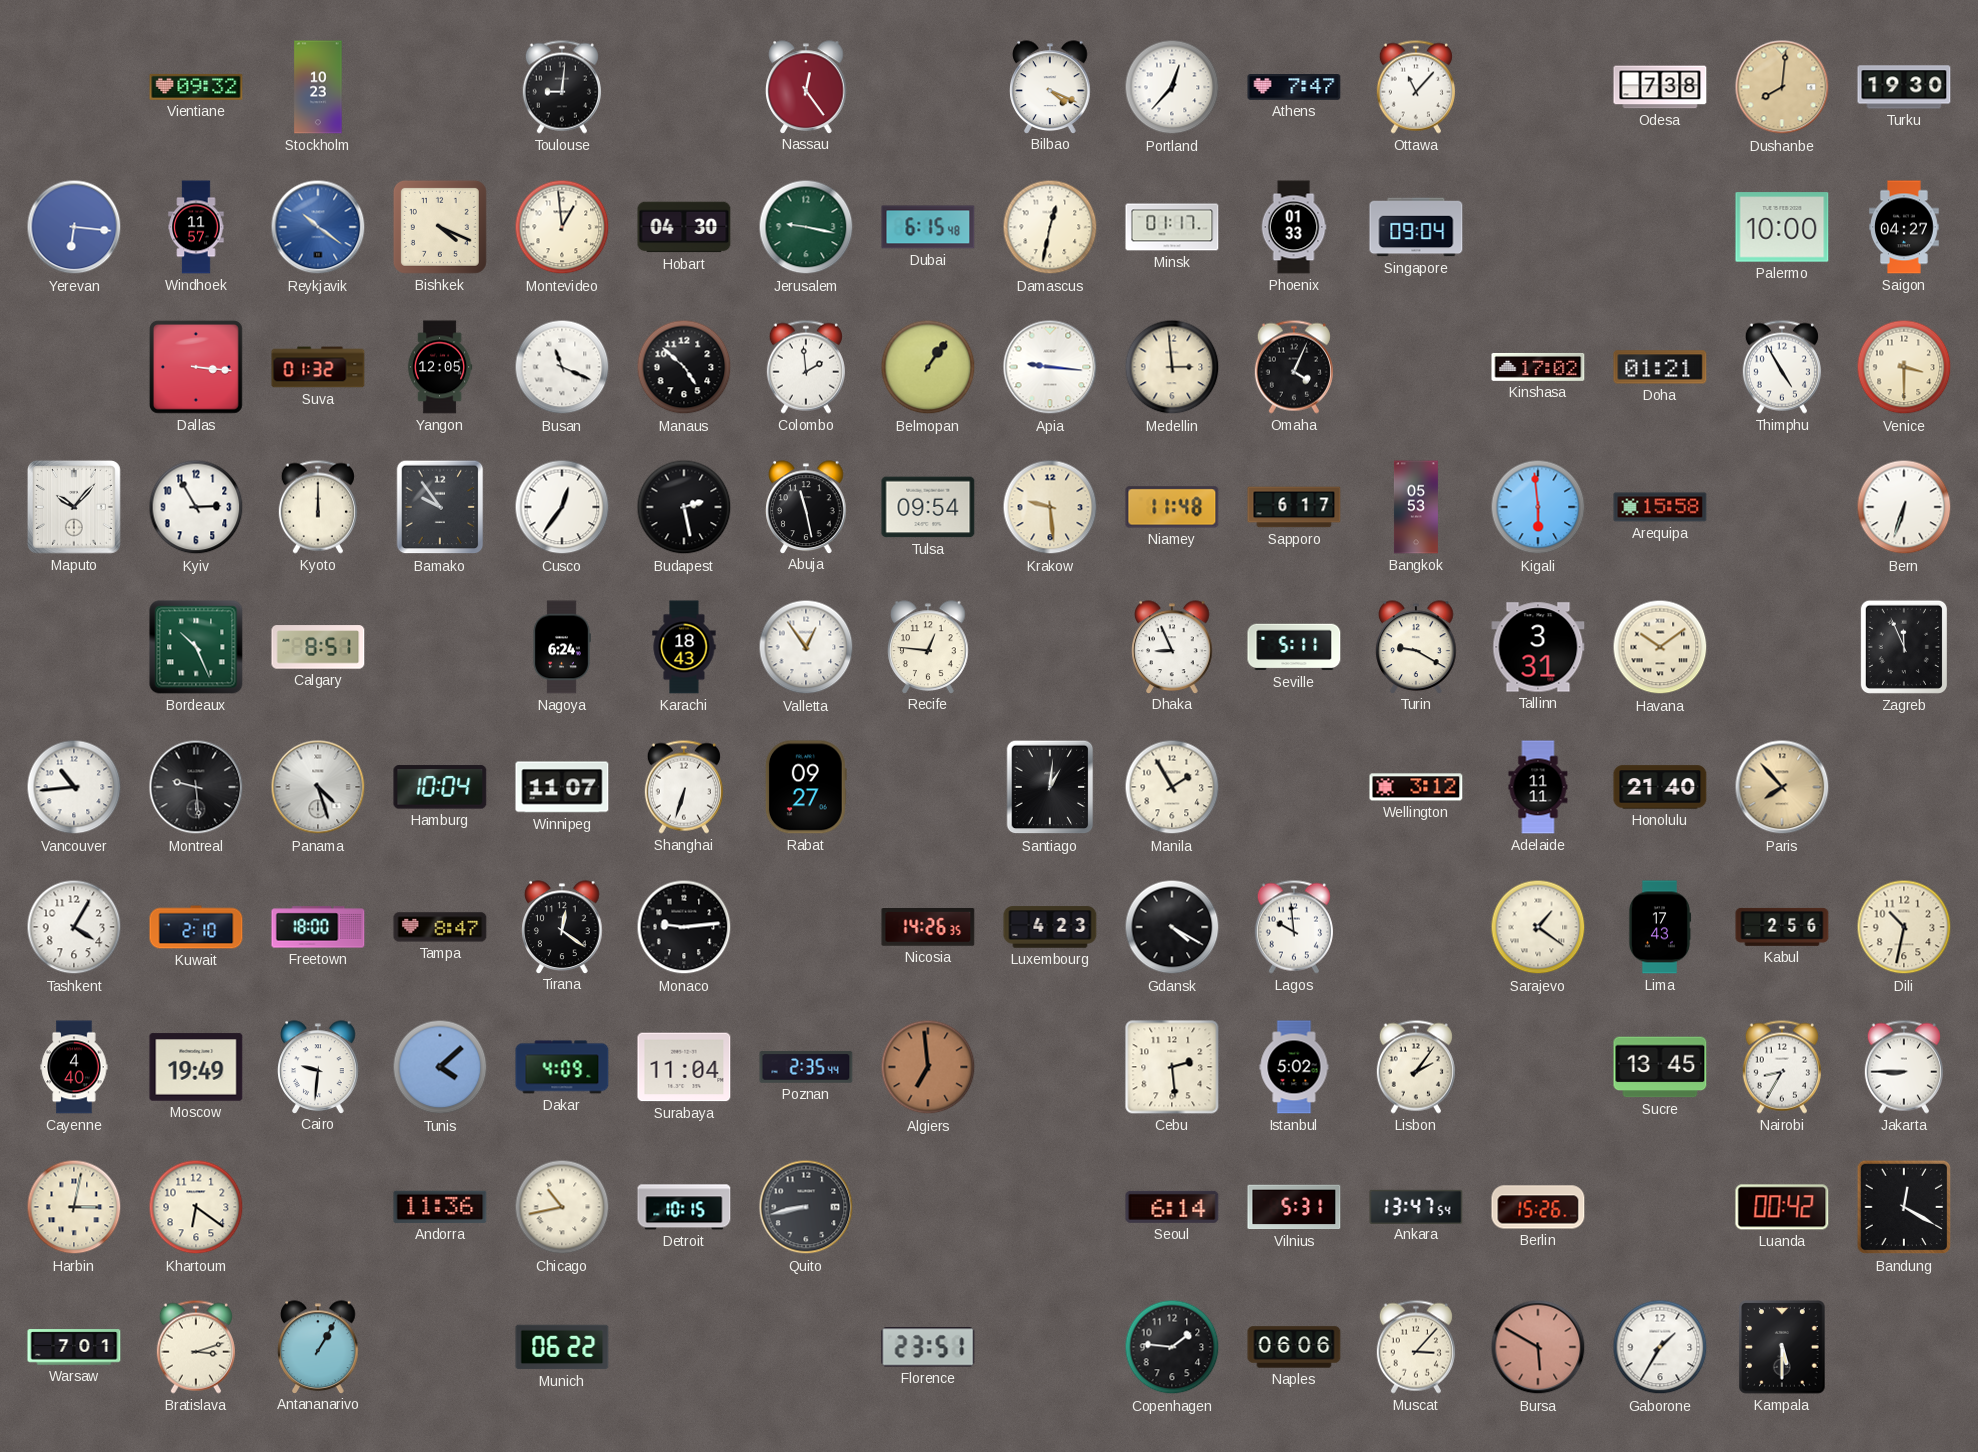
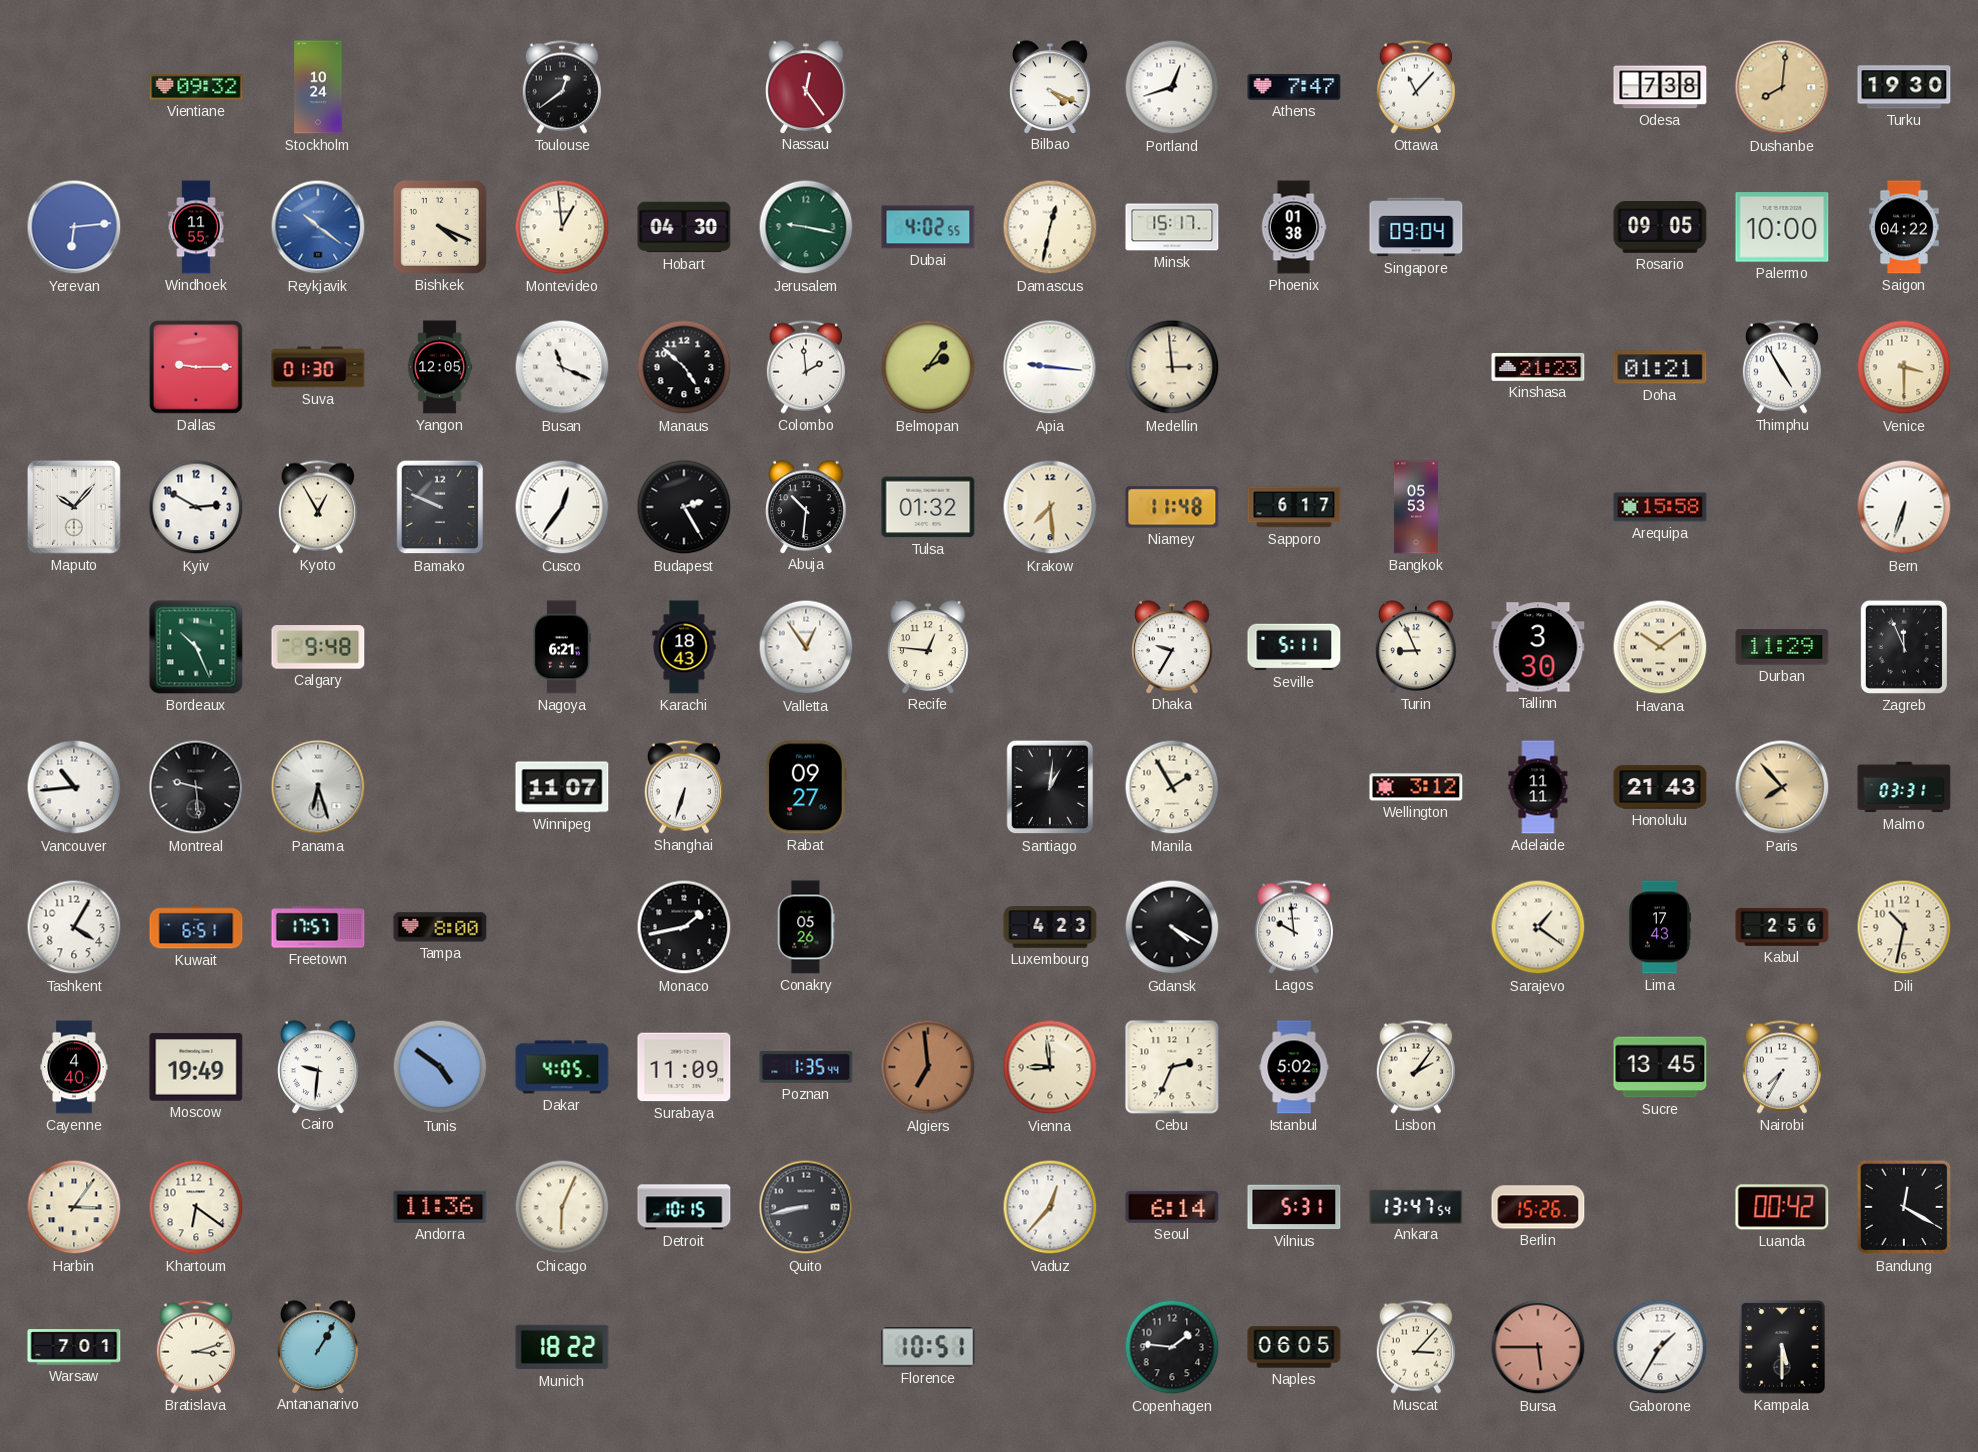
Stockholm: 10:23 -> 10:24
Toulouse: 9:01 -> 12:39
Portland: 12:37 -> 12:42
Yerevan: 6:16 -> 6:14
Windhoek: 11:57 -> 11:55
Dubai: 6:15 -> 4:02
Minsk: 01:17 -> 15:17
Phoenix: 01:33 -> 01:38
Rosario: none -> 09:05
Saigon: 04:27 -> 04:22
Dallas: 3:16 -> 9:15
Suva: 01:32 -> 01:30
Belmopan: 1:06 -> 2:06
Omaha: 4:04 -> none
Kinshasa: 17:02 -> 21:23
Kyiv: 2:55 -> 2:50
Kyoto: 12:00 -> 12:55
Bamako: 9:54 -> 9:49
Budapest: 2:28 -> 2:25
Abuja: 11:28 -> 10:31
Tulsa: 09:54 -> 01:32
Krakow: 9:29 -> 7:29
Kigali: 5:59 -> none
Calgary: 8:51 -> 9:48
Nagoya: 6:24 -> 6:21
Dhaka: 8:56 -> 9:35
Turin: 9:20 -> 8:56
Tallinn: 3:31 -> 3:30
Durban: none -> 11:29
Panama: 4:27 -> 6:27
Hamburg: 10:04 -> none
Honolulu: 21:40 -> 21:43
Malmo: none -> 03:31
Kuwait: 2:10 -> 6:51
Freetown: 18:00 -> 17:57
Tampa: 8:47 -> 8:00
Tirana: 12:21 -> none
Monaco: 9:14 -> 1:43
Conakry: none -> 05:26
Nicosia: 14:26 -> none
Tunis: 4:08 -> 4:51
Dakar: 4:09 -> 4:05
Surabaya: 11:04 -> 11:09
Poznan: 2:35 -> 1:35
Vienna: none -> 8:59
Cebu: 2:29 -> 2:34
Nairobi: 8:35 -> 7:35
Jakarta: 8:45 -> none
Harbin: 3:02 -> 3:06
Chicago: 10:43 -> 6:04
Vaduz: none -> 12:37
Munich: 06:22 -> 18:22
Florence: 23:51 -> 10:51
Naples: 06:06 -> 06:05
Bursa: 5:50 -> 5:45
